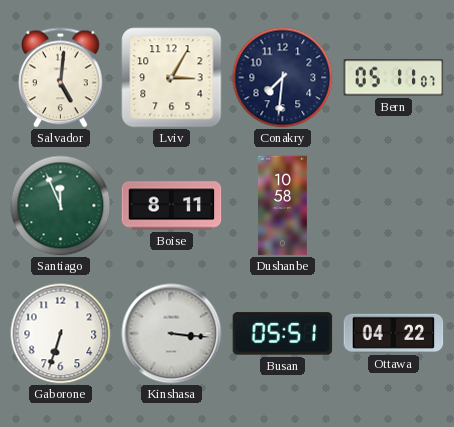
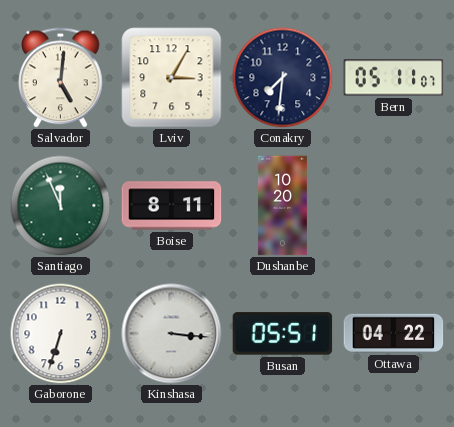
Dushanbe: 10:58 -> 10:20
